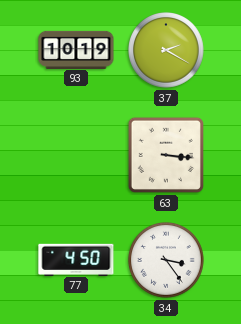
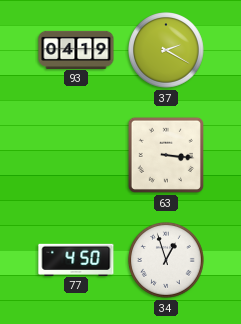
93: 10:19 -> 04:19
34: 3:24 -> 12:57
